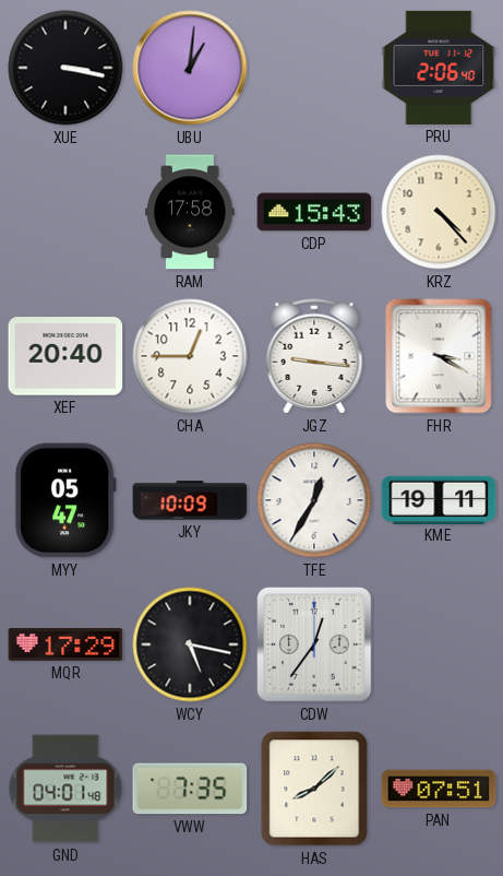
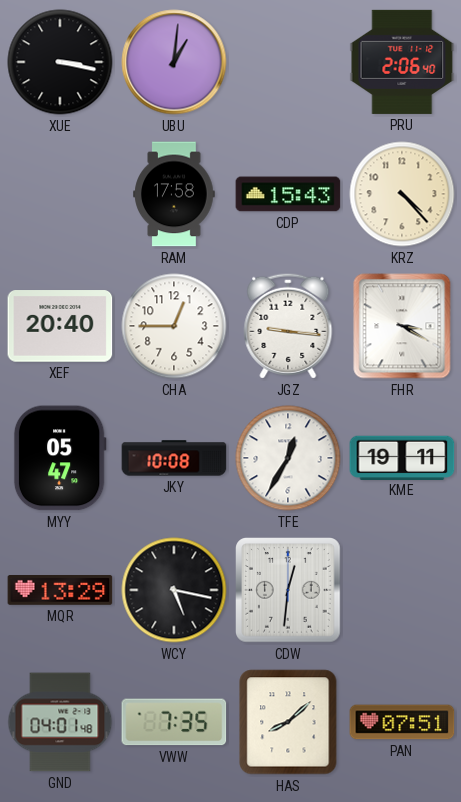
JKY: 10:09 -> 10:08
MQR: 17:29 -> 13:29
CDW: 12:36 -> 12:31
